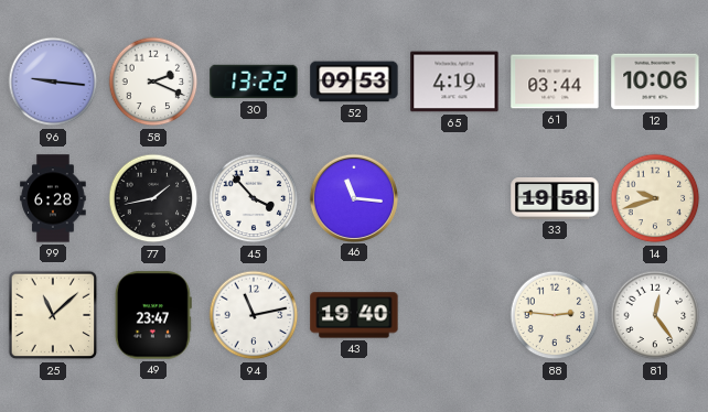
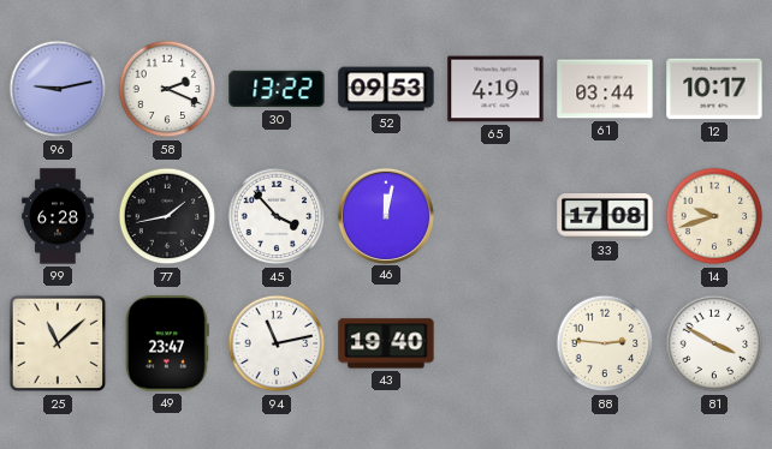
96: 9:16 -> 9:13
12: 10:06 -> 10:17
46: 11:16 -> 12:02
33: 19:58 -> 17:08
81: 12:24 -> 3:50
